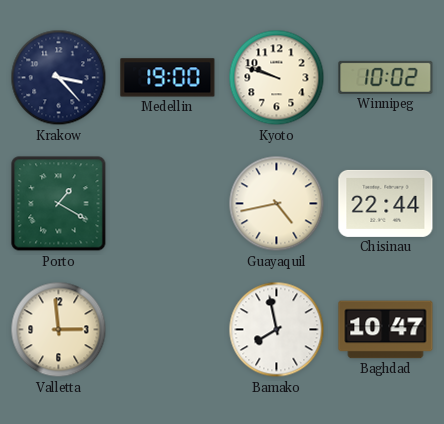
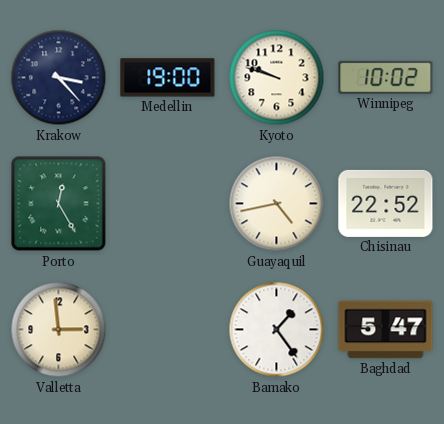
Porto: 1:20 -> 12:25
Chisinau: 22:44 -> 22:52
Bamako: 7:58 -> 1:24
Baghdad: 10:47 -> 5:47
